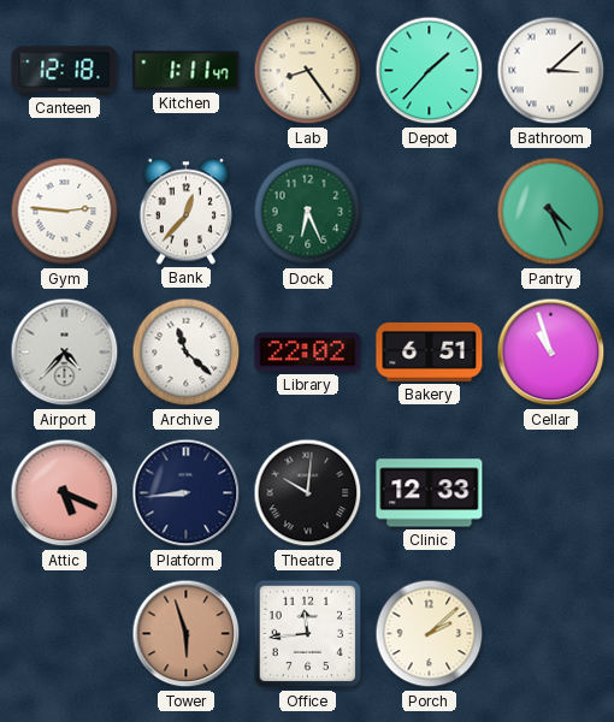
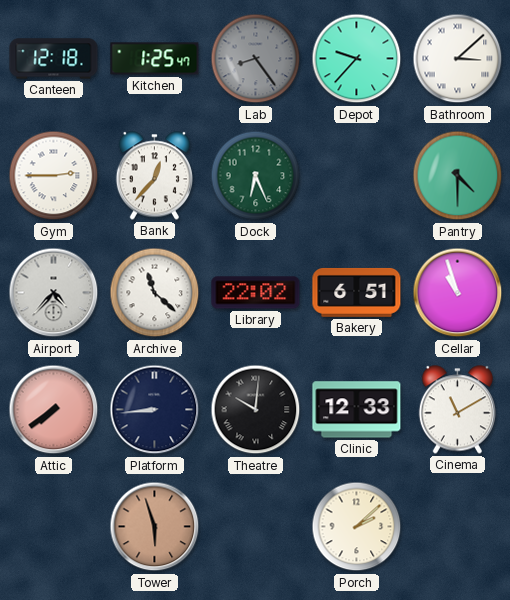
Kitchen: 1:11 -> 1:25
Lab dial: cream -> grey
Depot: 1:37 -> 9:37
Gym: 2:46 -> 2:45
Pantry: 4:26 -> 4:30
Attic: 5:19 -> 7:39
Cinema: none -> 11:10
Office: 11:44 -> none
